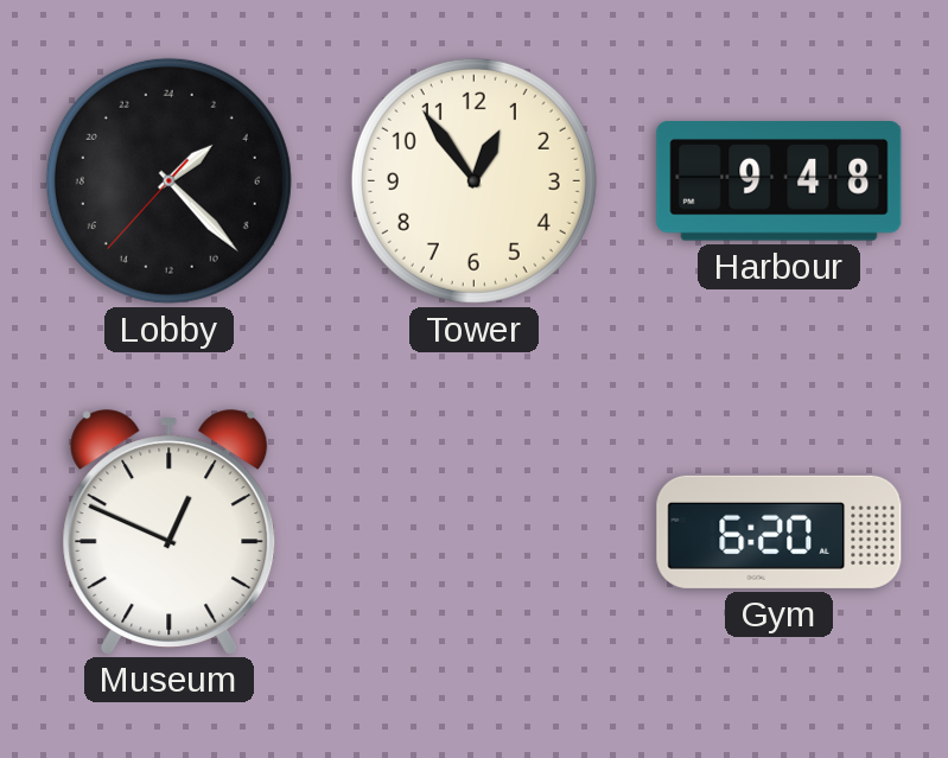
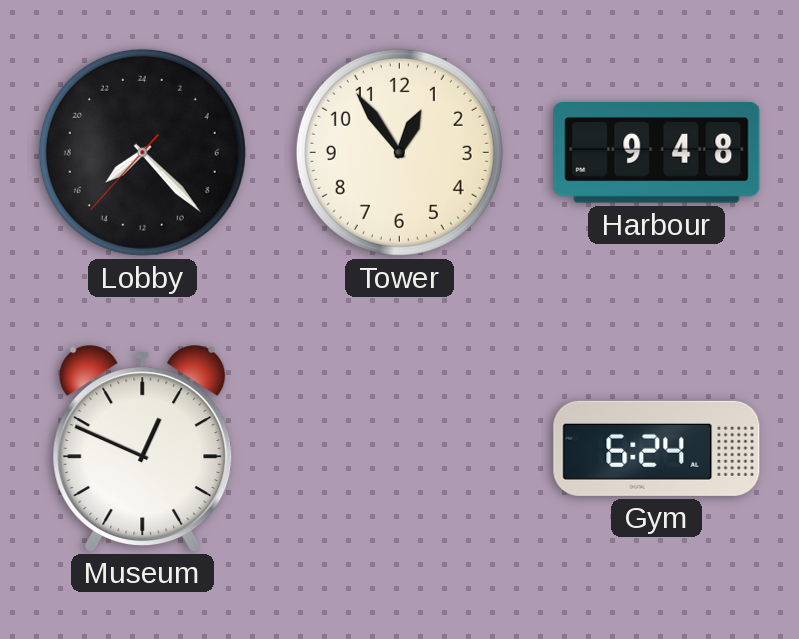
Lobby: 3:22 -> 15:22
Gym: 6:20 -> 6:24
